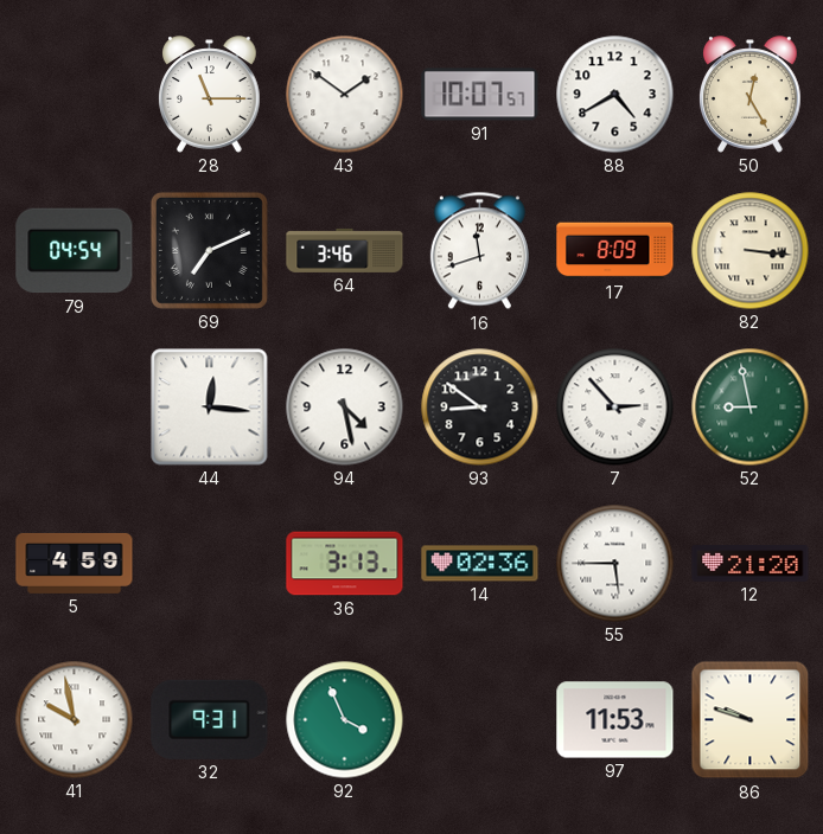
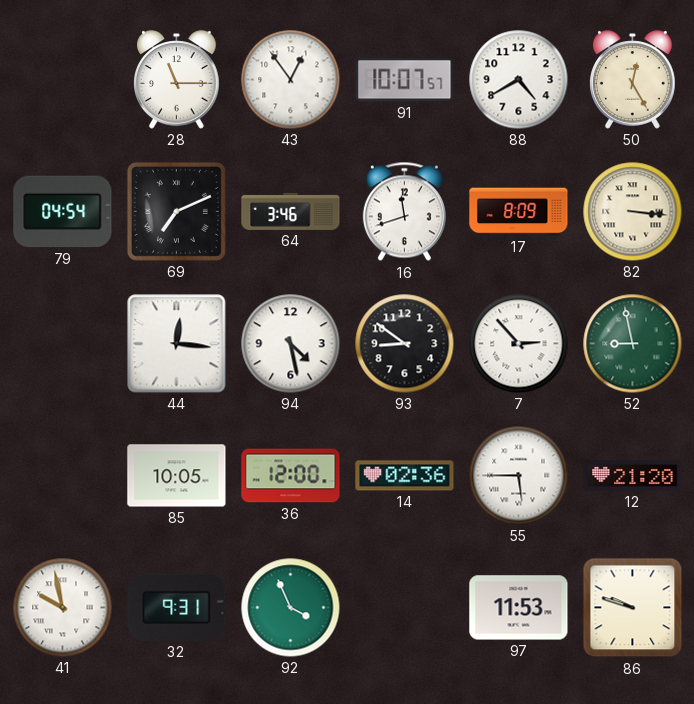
43: 1:51 -> 12:54
5: 4:59 -> none
85: none -> 10:05
36: 3:13 -> 12:00
